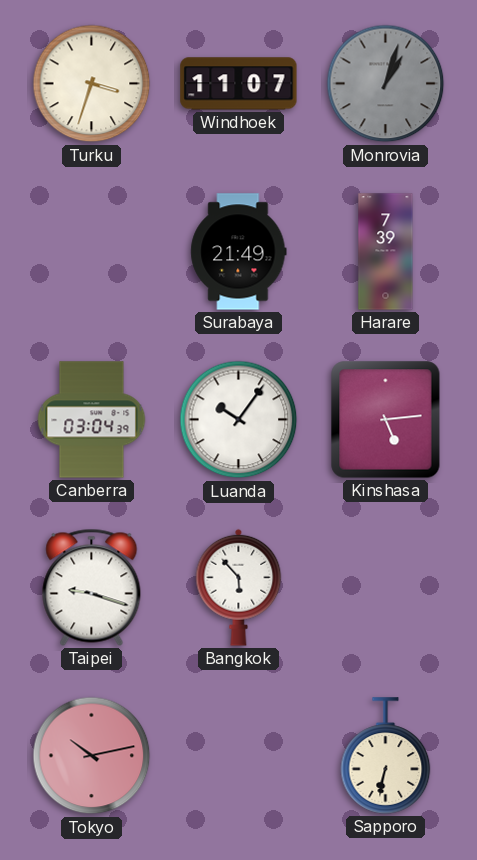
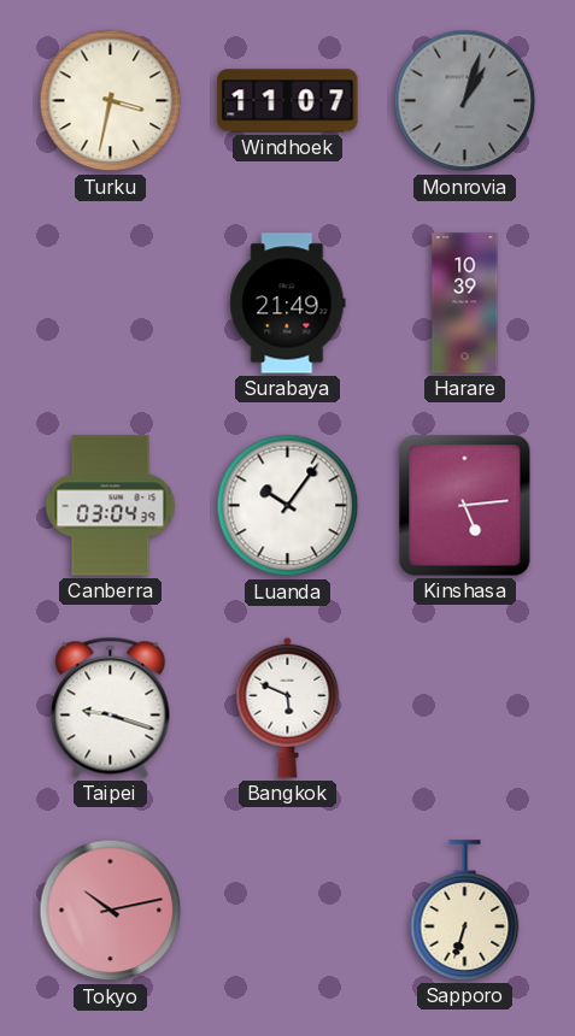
Turku: 3:33 -> 3:32
Harare: 7:39 -> 10:39
Bangkok: 5:53 -> 5:49
Sapporo: 6:32 -> 6:33
